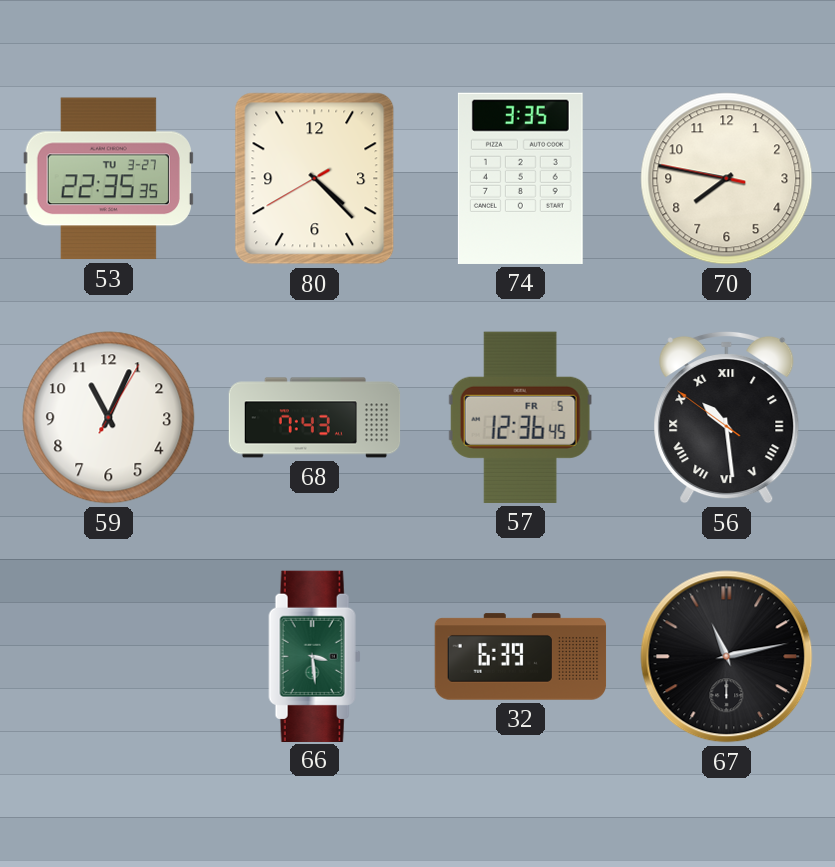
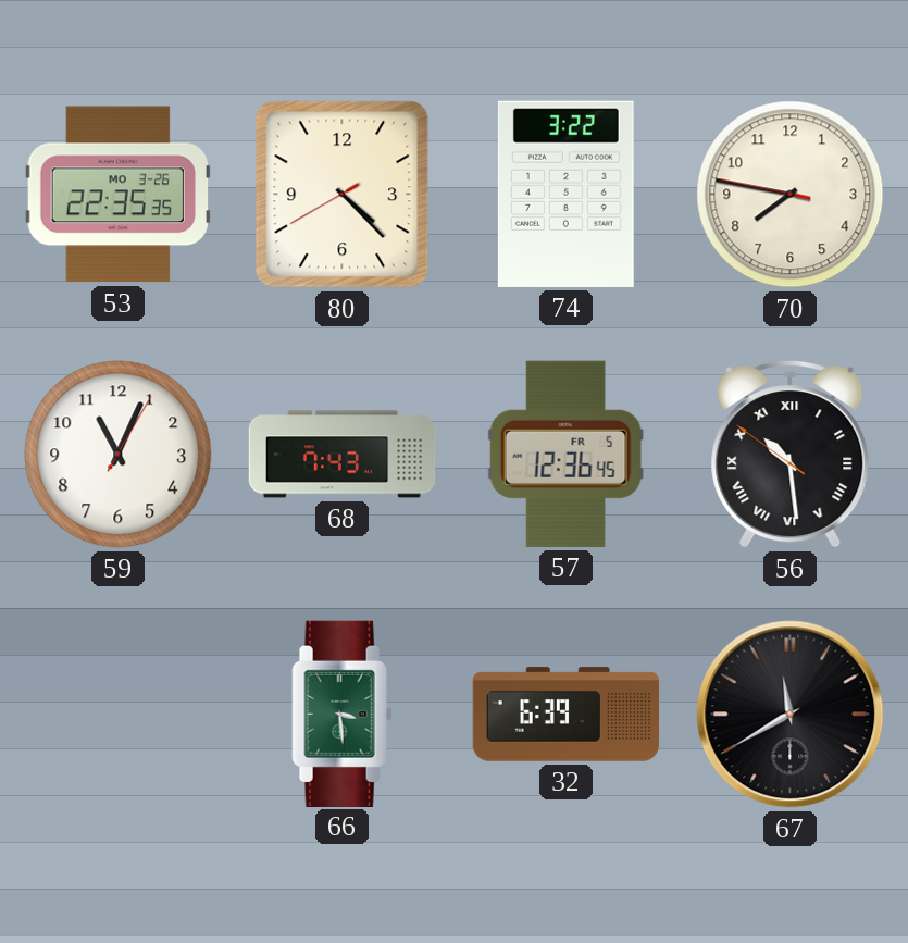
53 date: TU 3-27 -> MO 3-26
74: 3:35 -> 3:22
67: 11:13 -> 11:40
